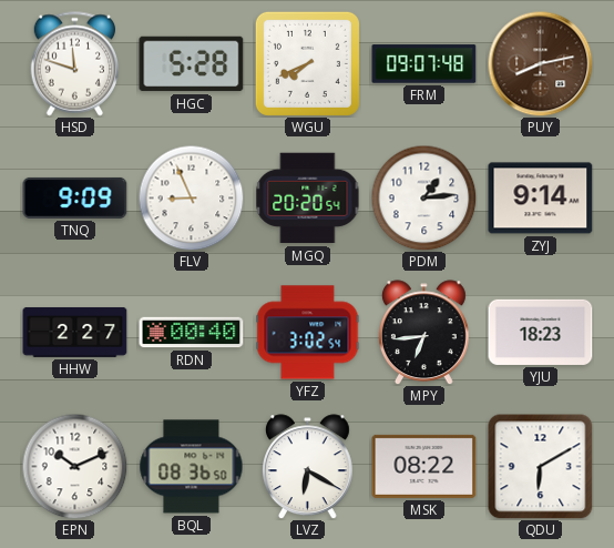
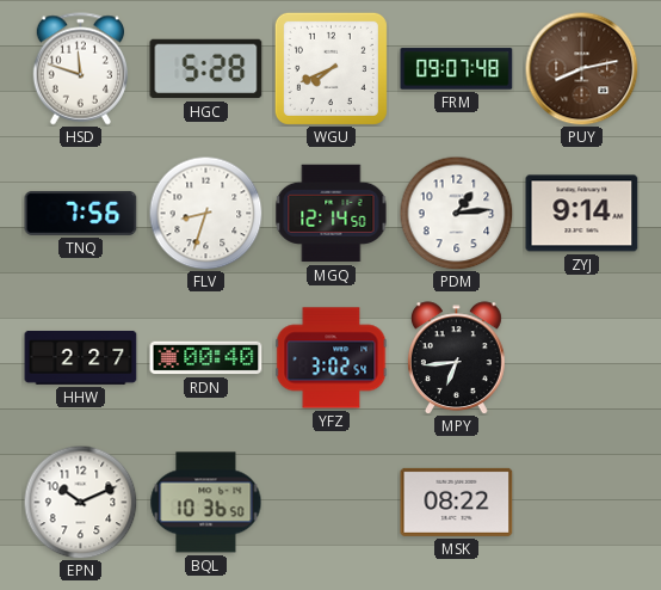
TNQ: 9:09 -> 7:56
FLV: 8:56 -> 8:33
MGQ: 20:20 -> 12:14
YJU: 18:23 -> none
BQL: 08:36 -> 10:36
LVZ: 6:20 -> none
QDU: 6:10 -> none
